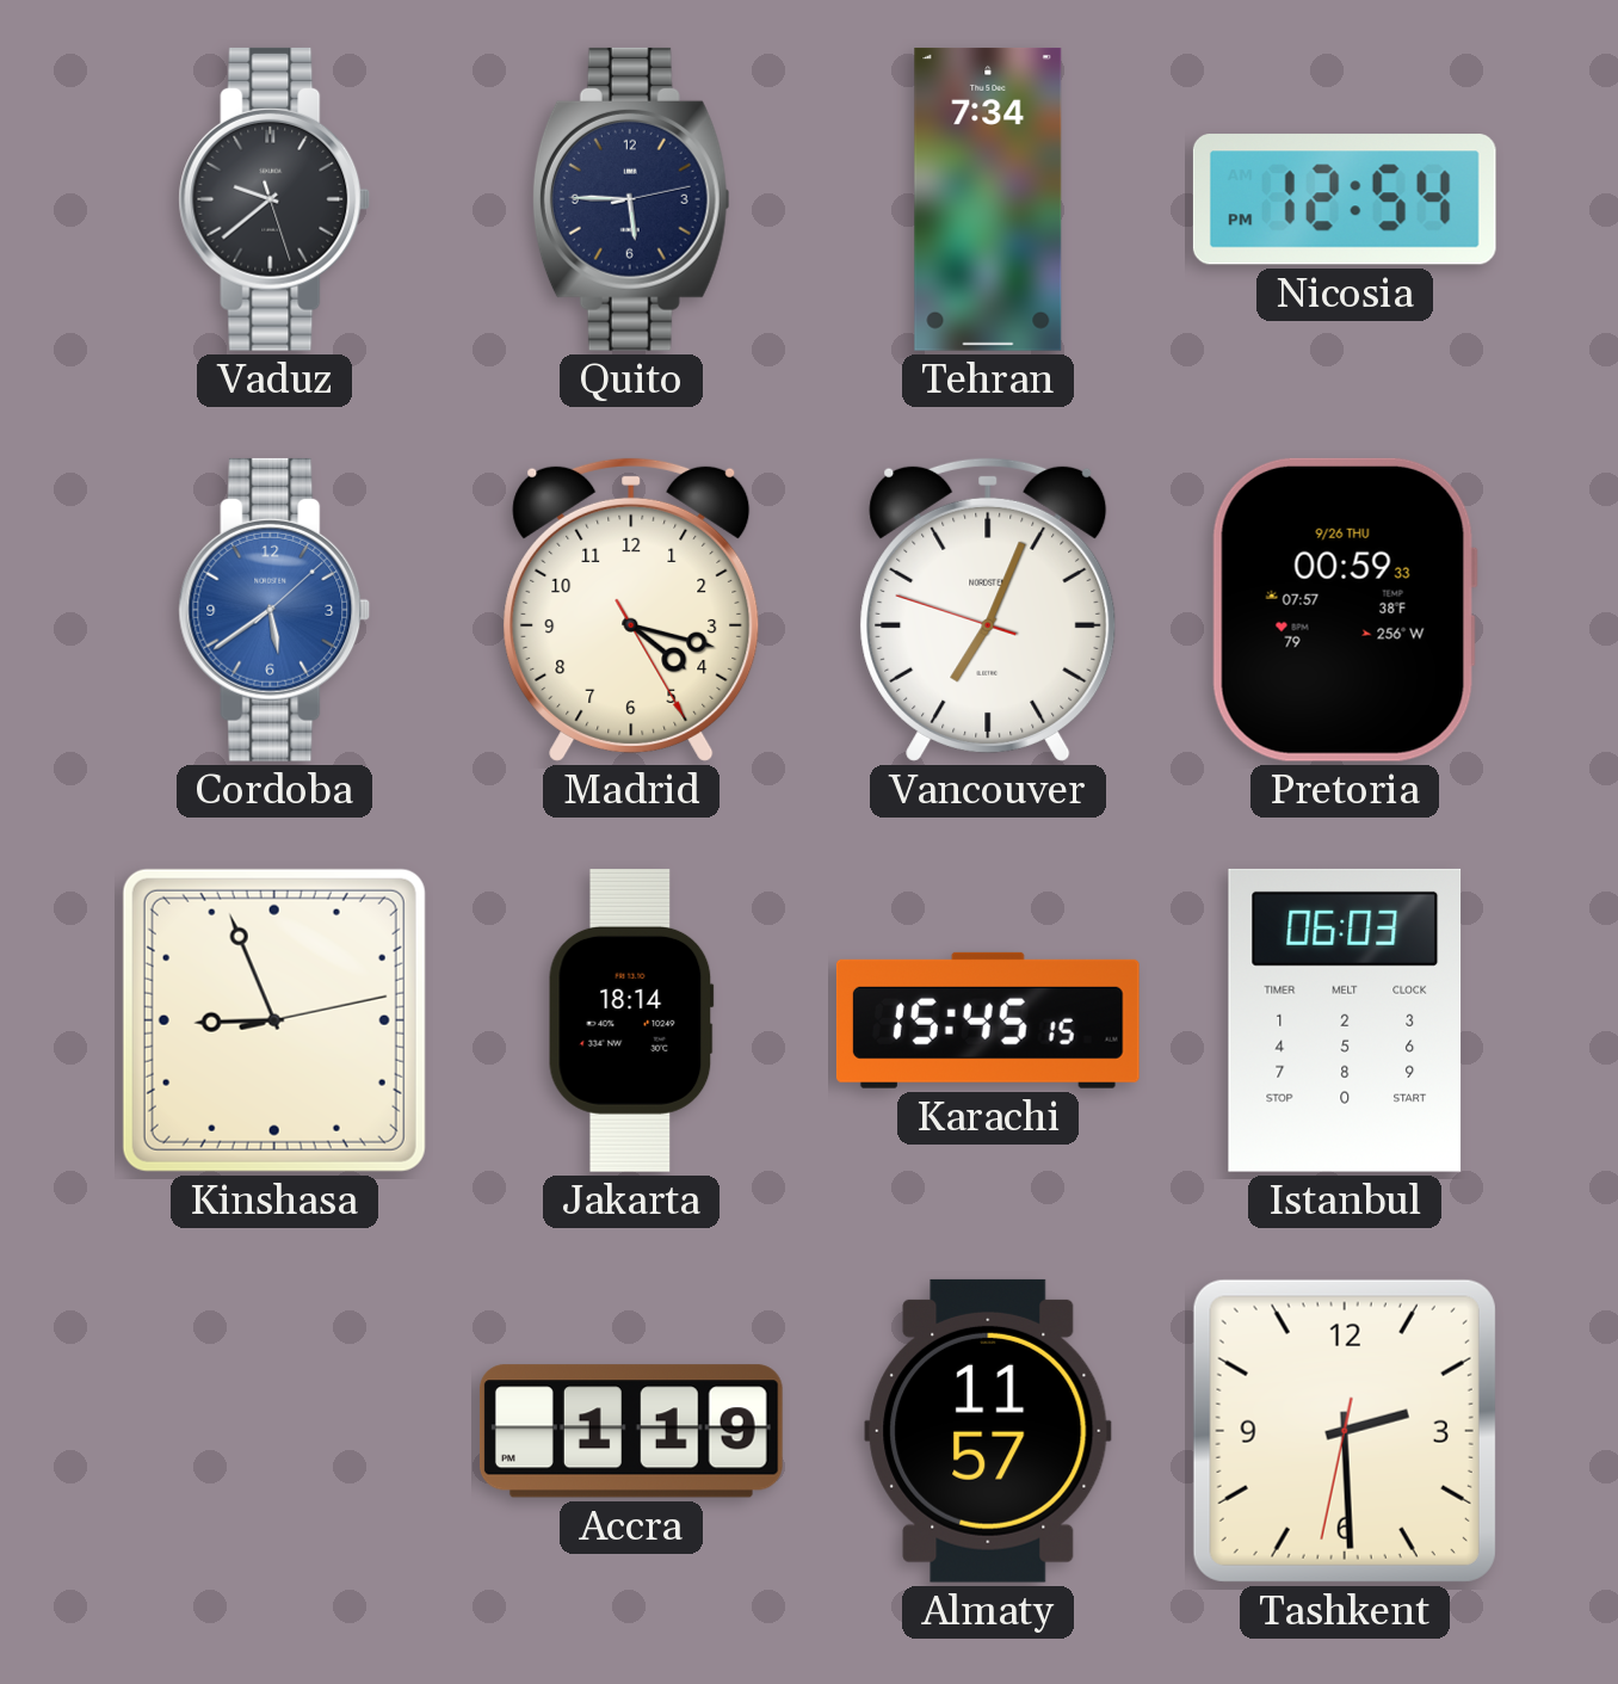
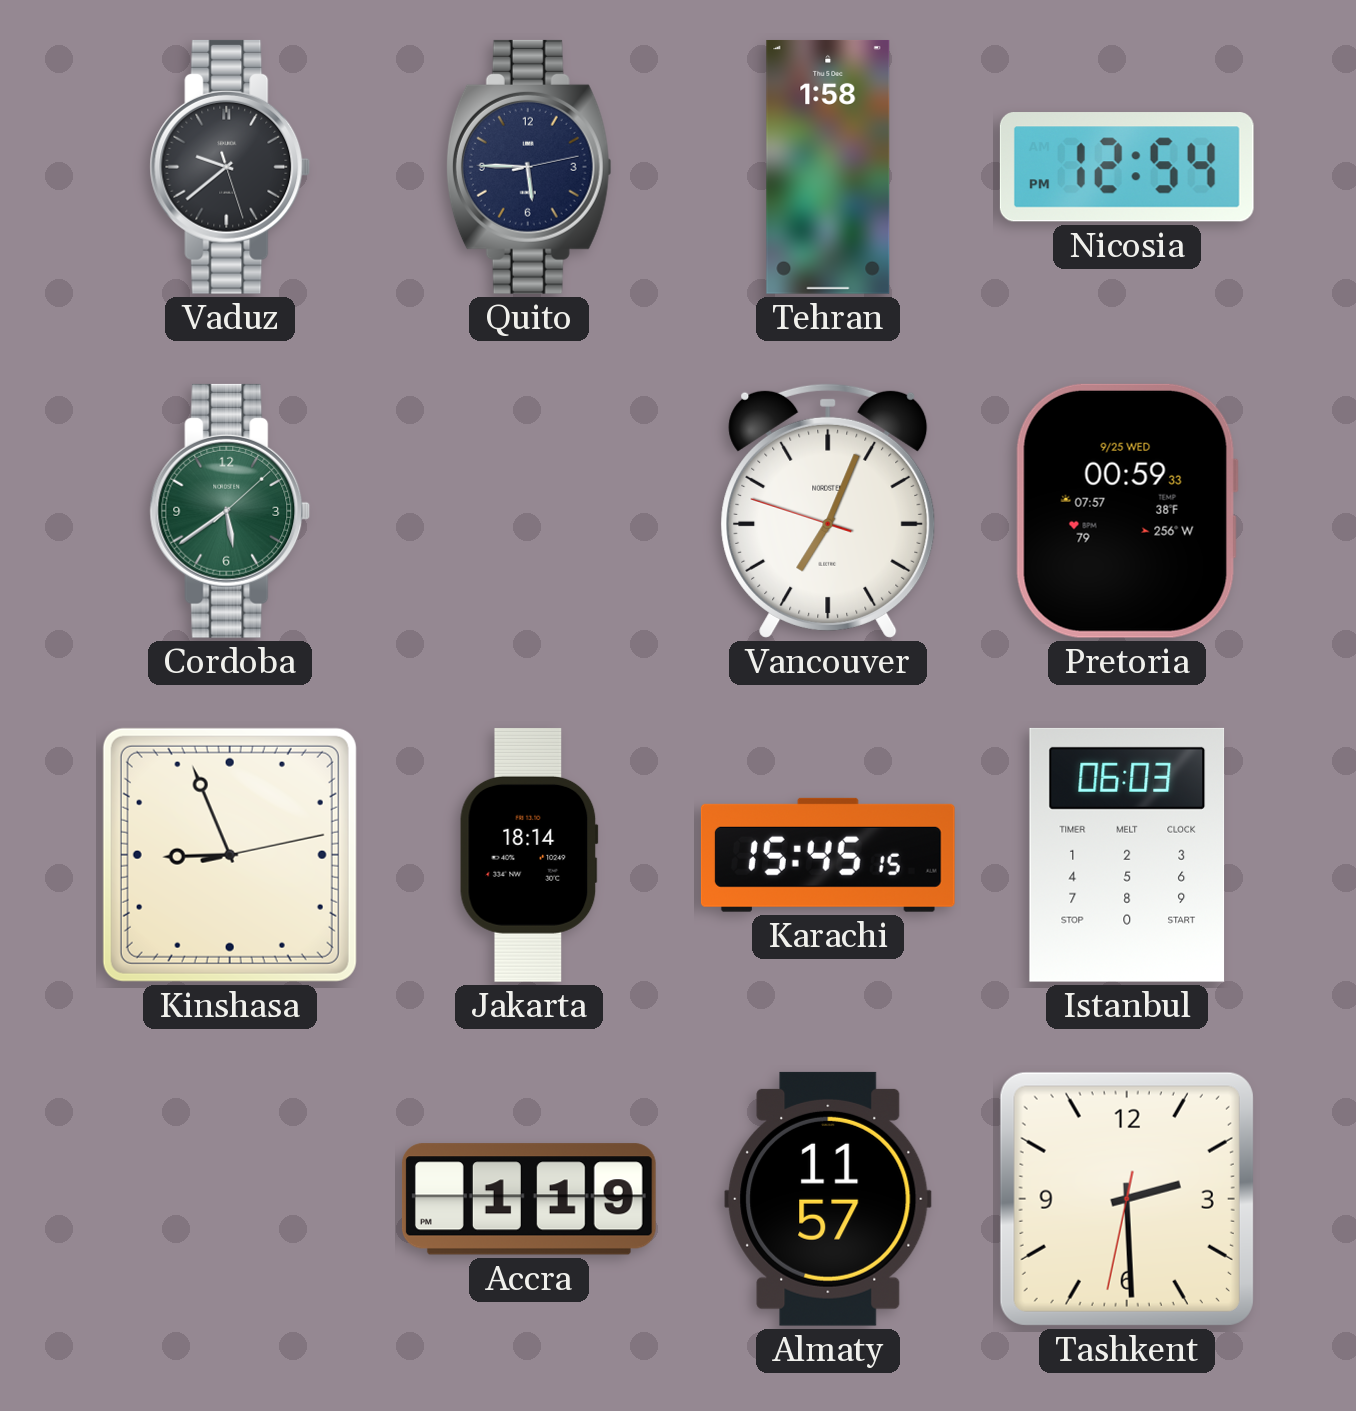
Tehran: 7:34 -> 1:58
Cordoba dial: blue -> green
Madrid: 4:17 -> none
Pretoria date: 9/26 THU -> 9/25 WED
